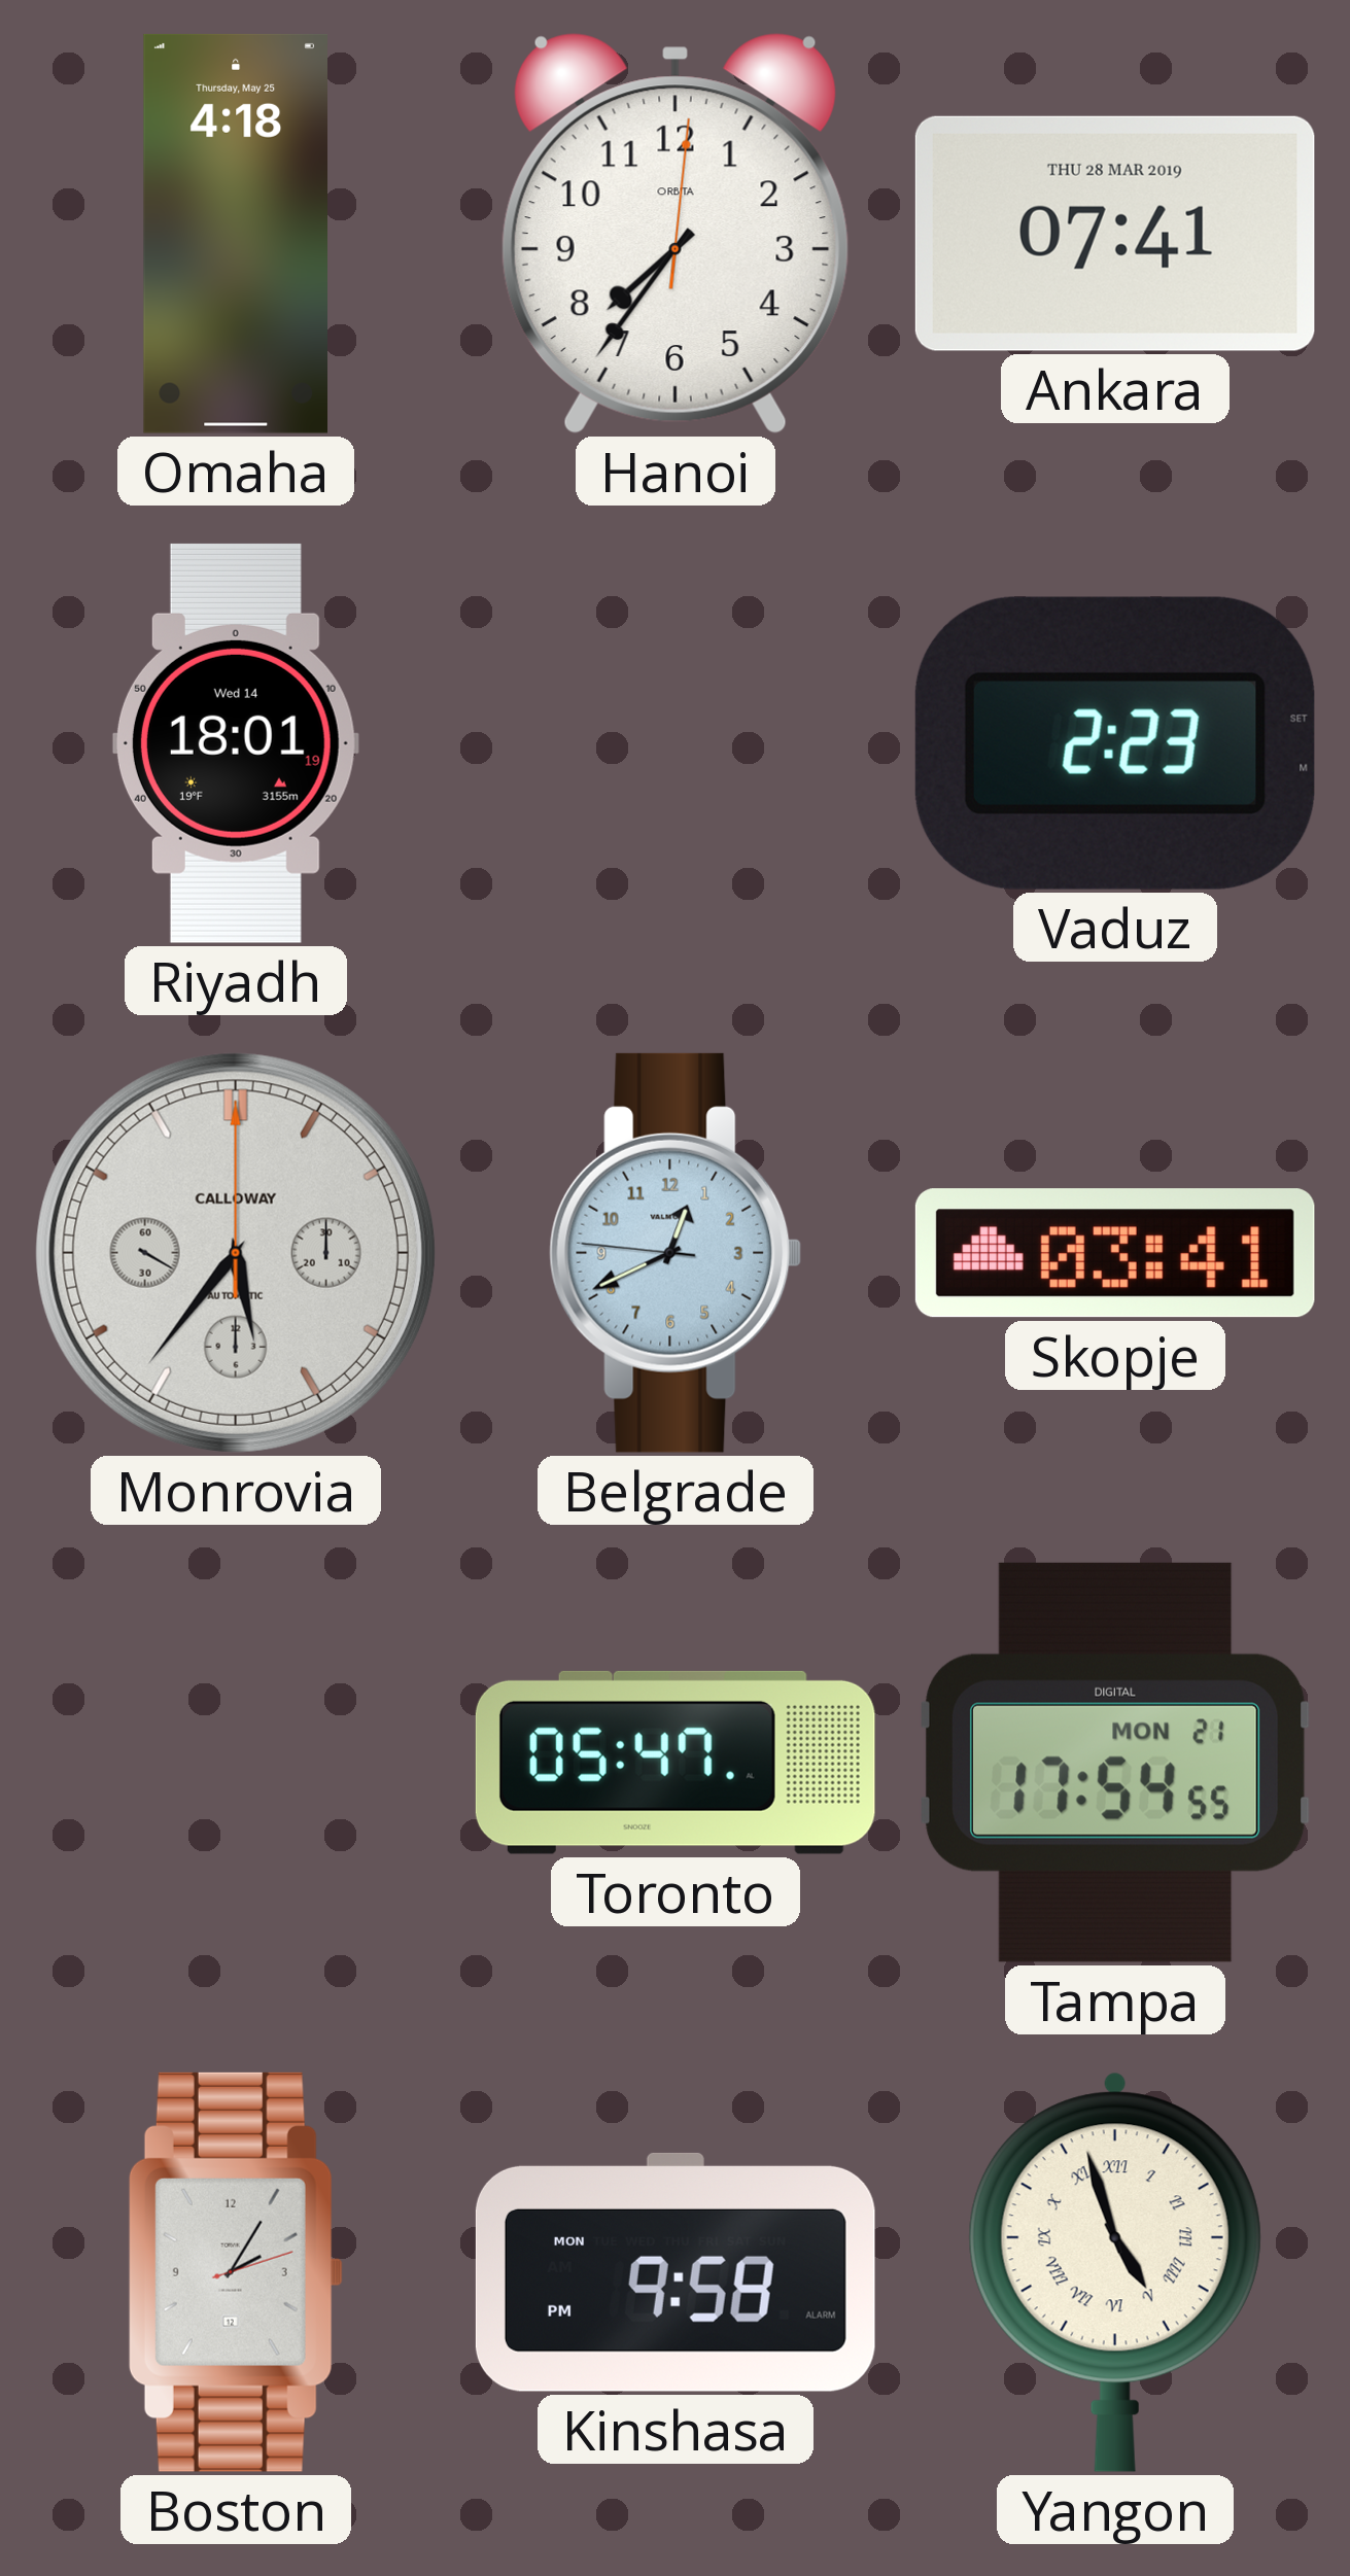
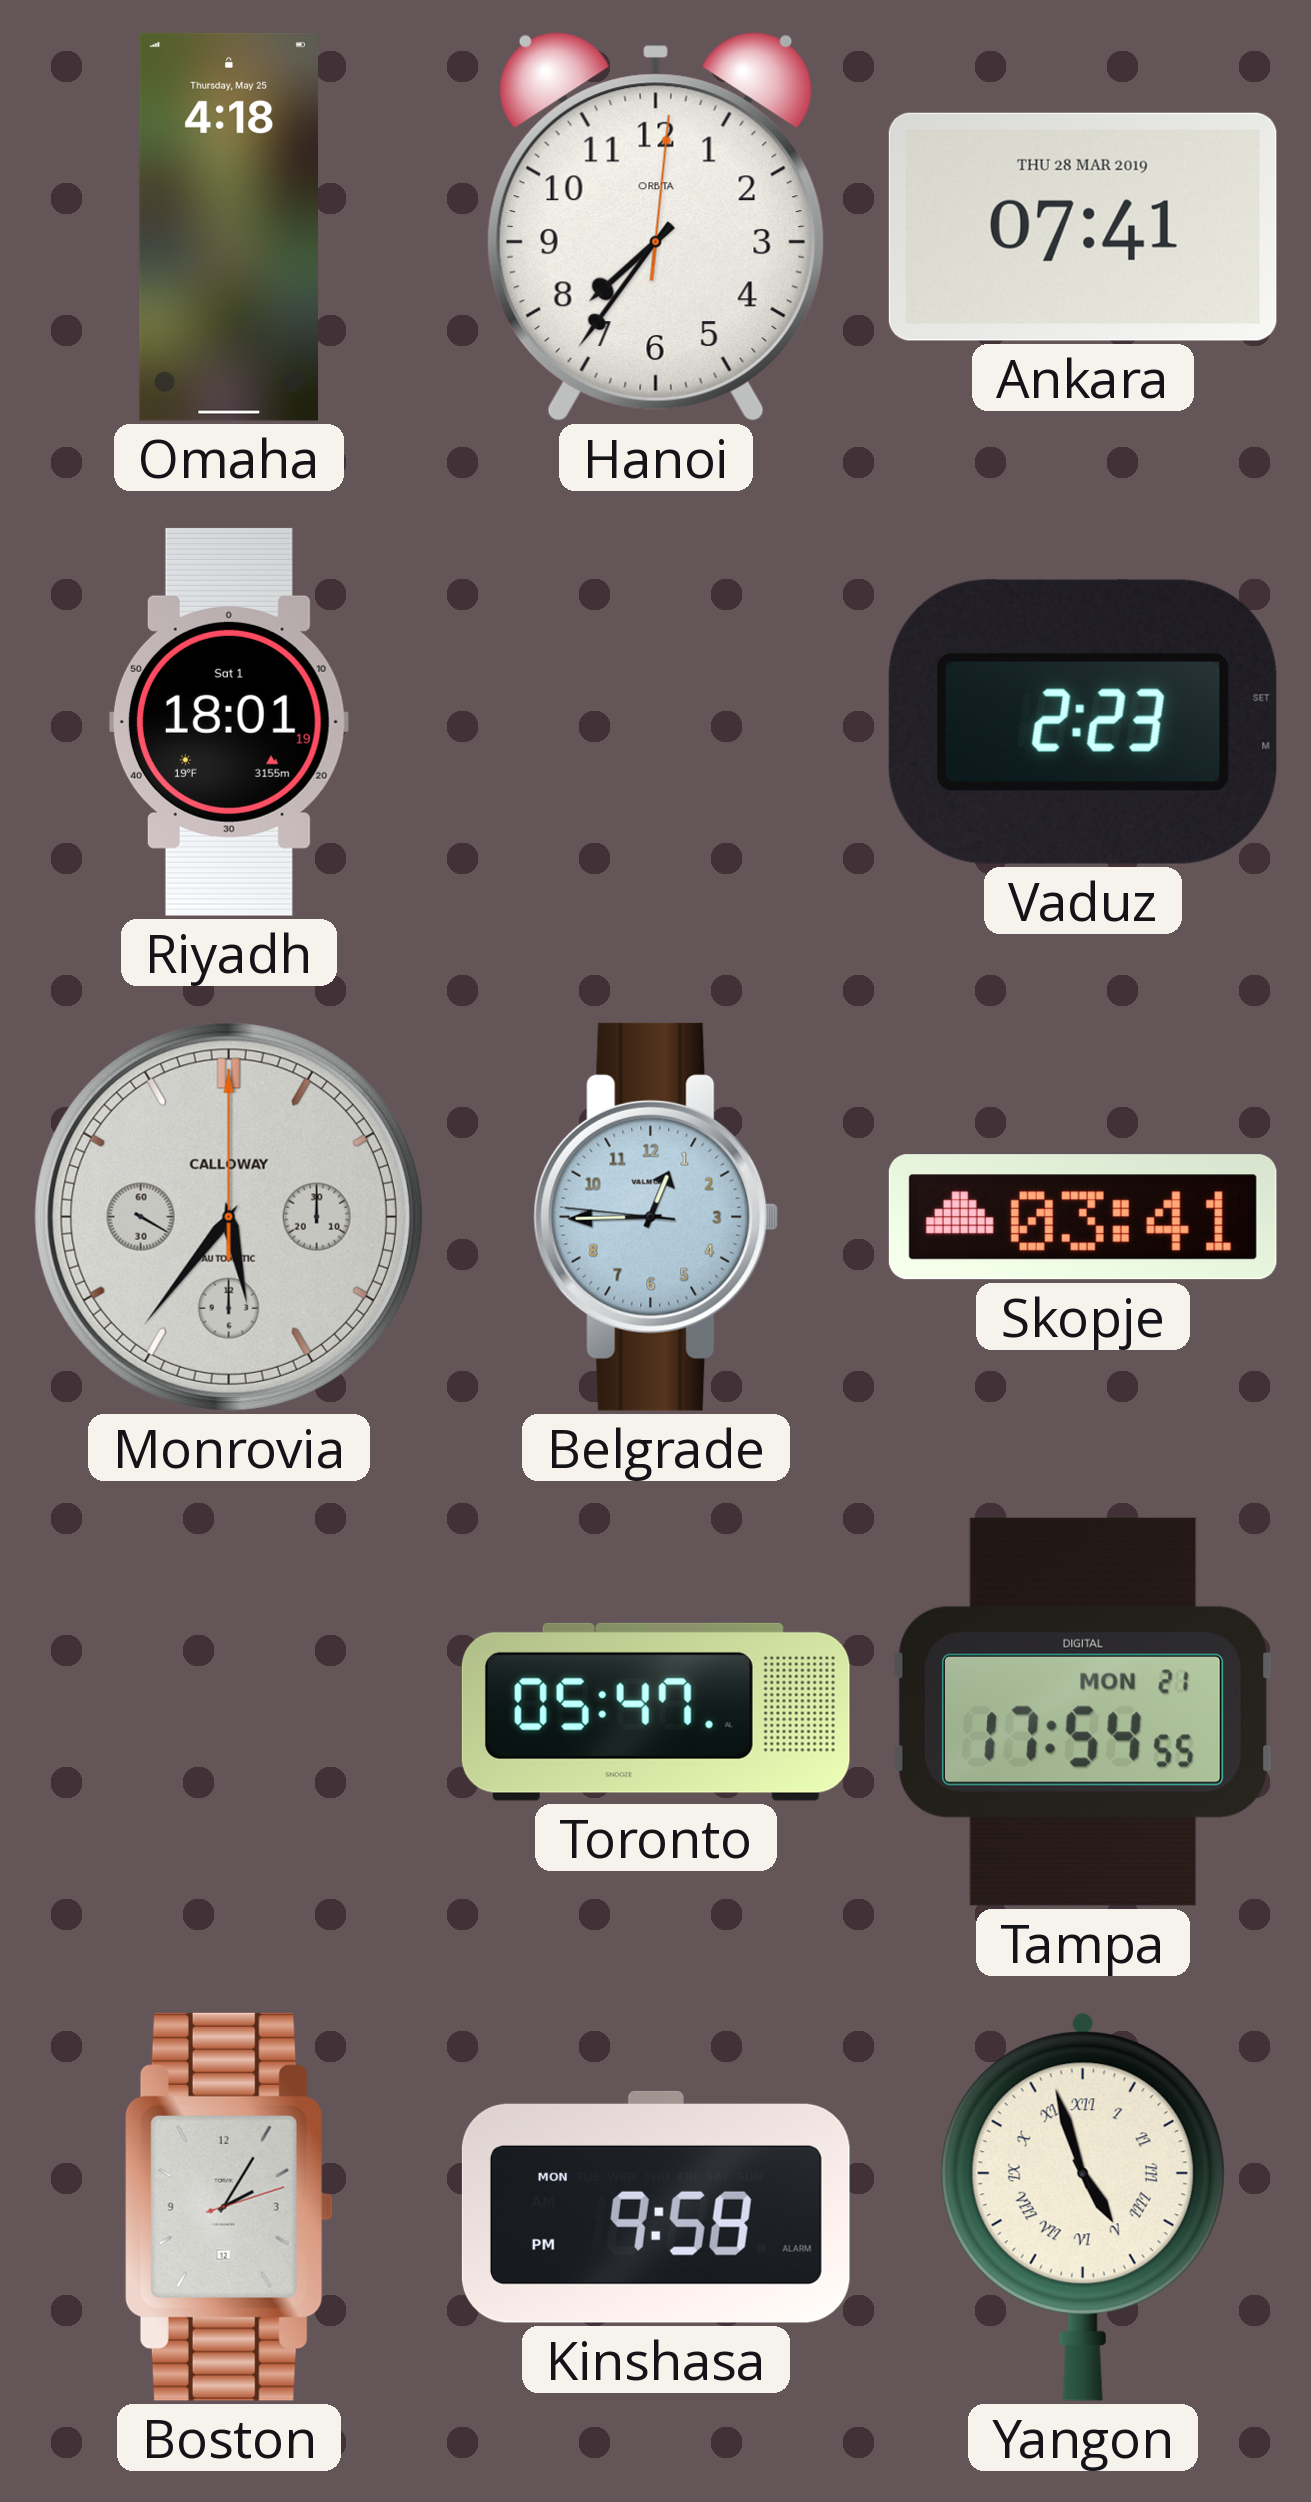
Riyadh date: Wed 14 -> Sat 1
Belgrade: 12:40 -> 12:44
